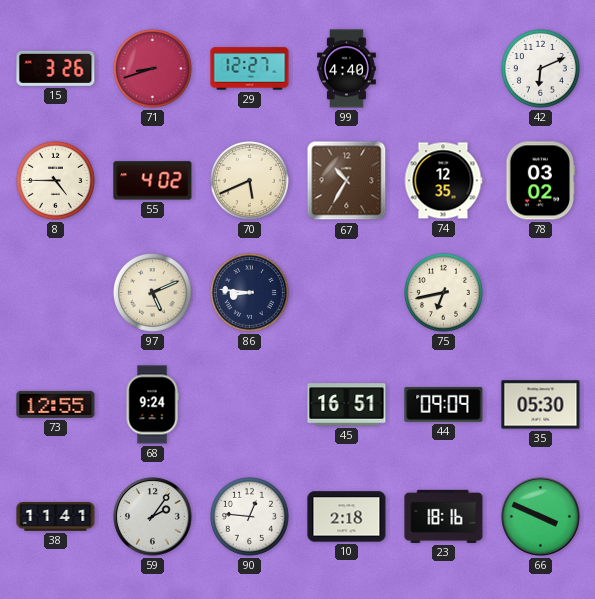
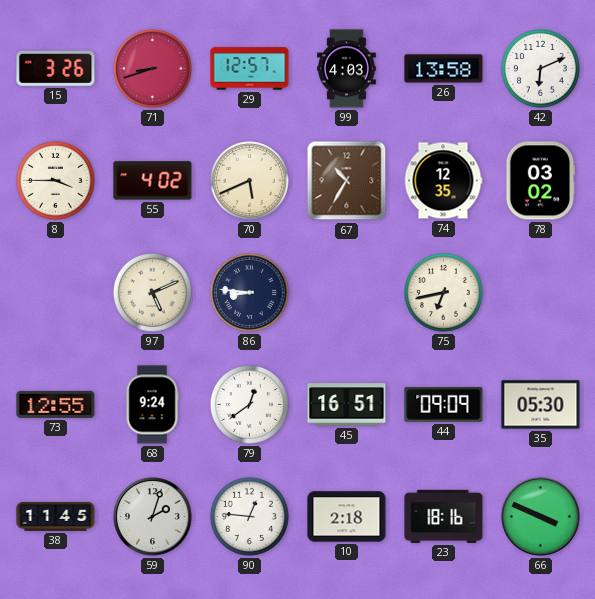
29: 12:27 -> 12:57
99: 4:40 -> 4:03
26: none -> 13:58
8: 4:45 -> 3:45
79: none -> 12:39
38: 11:41 -> 11:45
59: 2:06 -> 2:03
